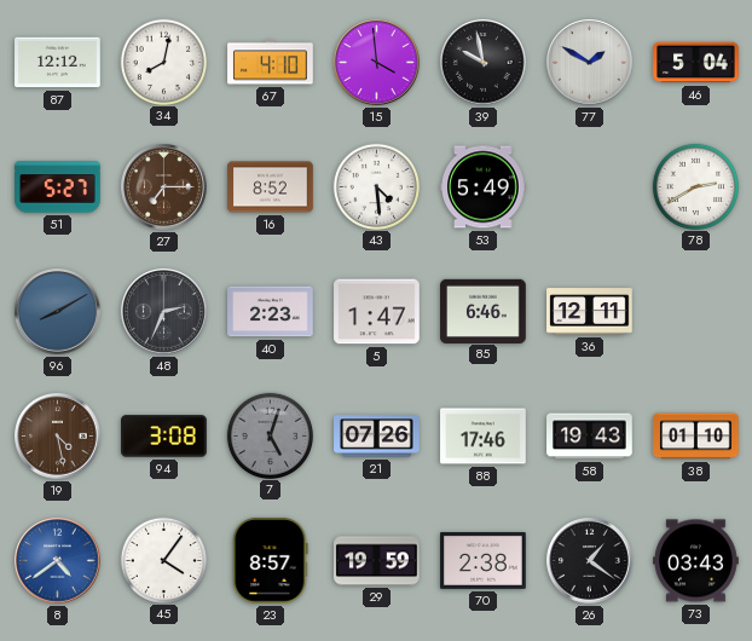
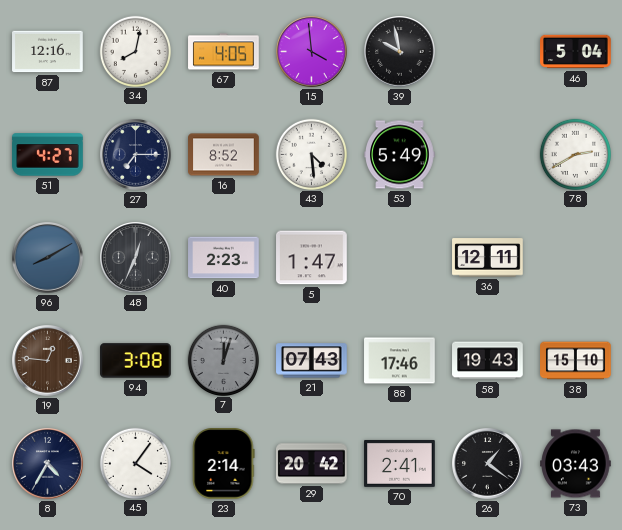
87: 12:12 -> 12:16
67: 4:10 -> 4:05
77: 1:50 -> none
51: 5:27 -> 4:27
27 dial: brown -> navy
48: 2:34 -> 12:34
85: 6:46 -> none
19: 4:28 -> 12:46
7: 5:03 -> 12:03
21: 07:26 -> 07:43
38: 01:10 -> 15:10
8: 4:39 -> 4:35
8 dial: blue -> navy
23: 8:57 -> 2:14
29: 19:59 -> 20:42
70: 2:38 -> 2:41
